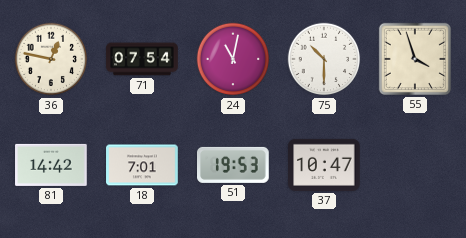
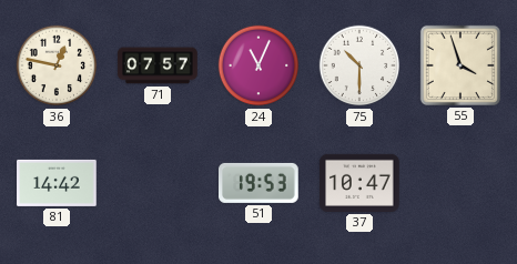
71: 07:54 -> 07:57
24: 11:02 -> 11:04
18: 7:01 -> none
